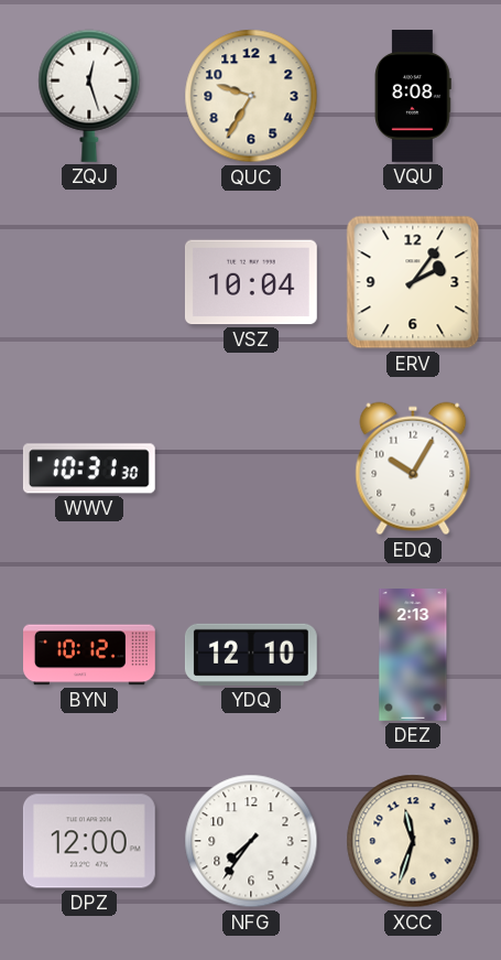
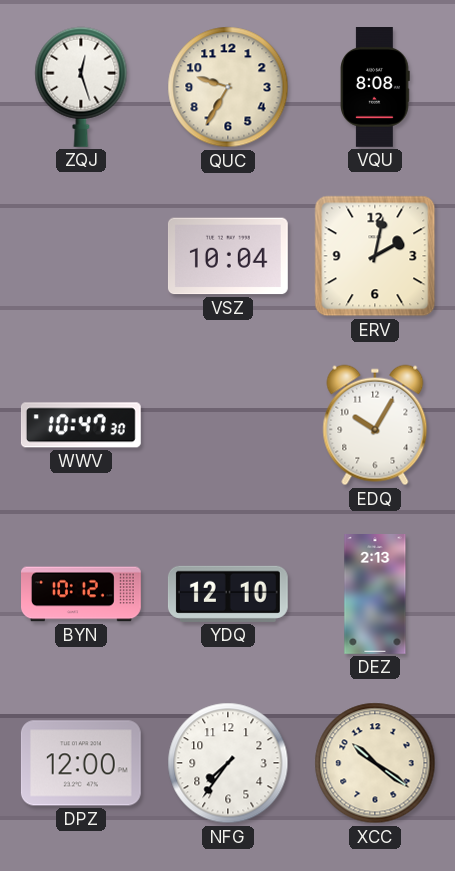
ERV: 2:06 -> 2:02
WWV: 10:31 -> 10:47
XCC: 11:33 -> 10:21
